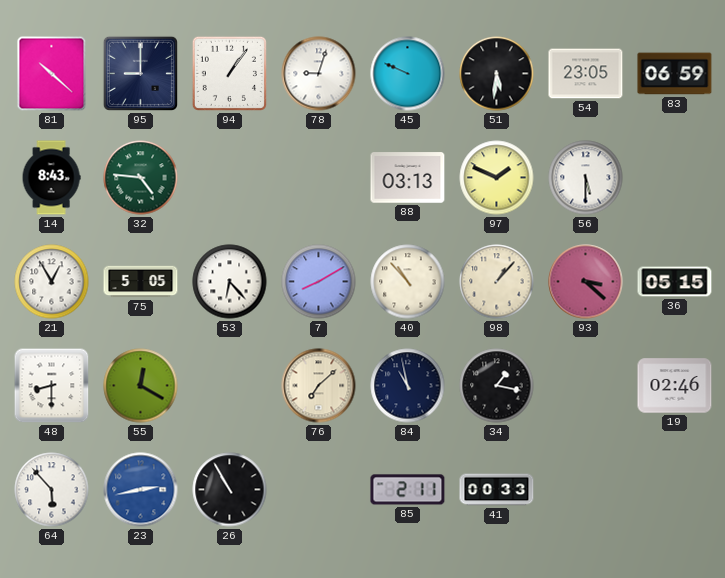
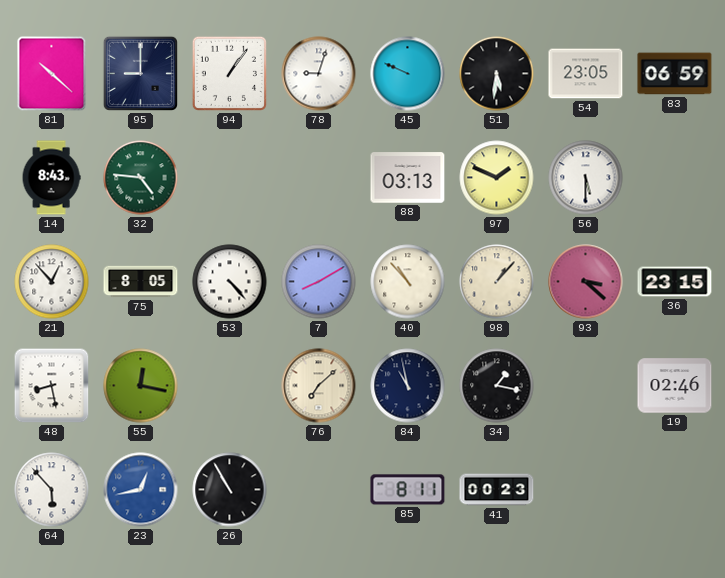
21: 12:55 -> 12:53
75: 5:05 -> 8:05
53: 6:23 -> 4:23
36: 05:15 -> 23:15
48: 8:30 -> 8:28
55: 12:20 -> 12:17
23: 2:43 -> 12:43
85: 2:11 -> 8:11
41: 00:33 -> 00:23
